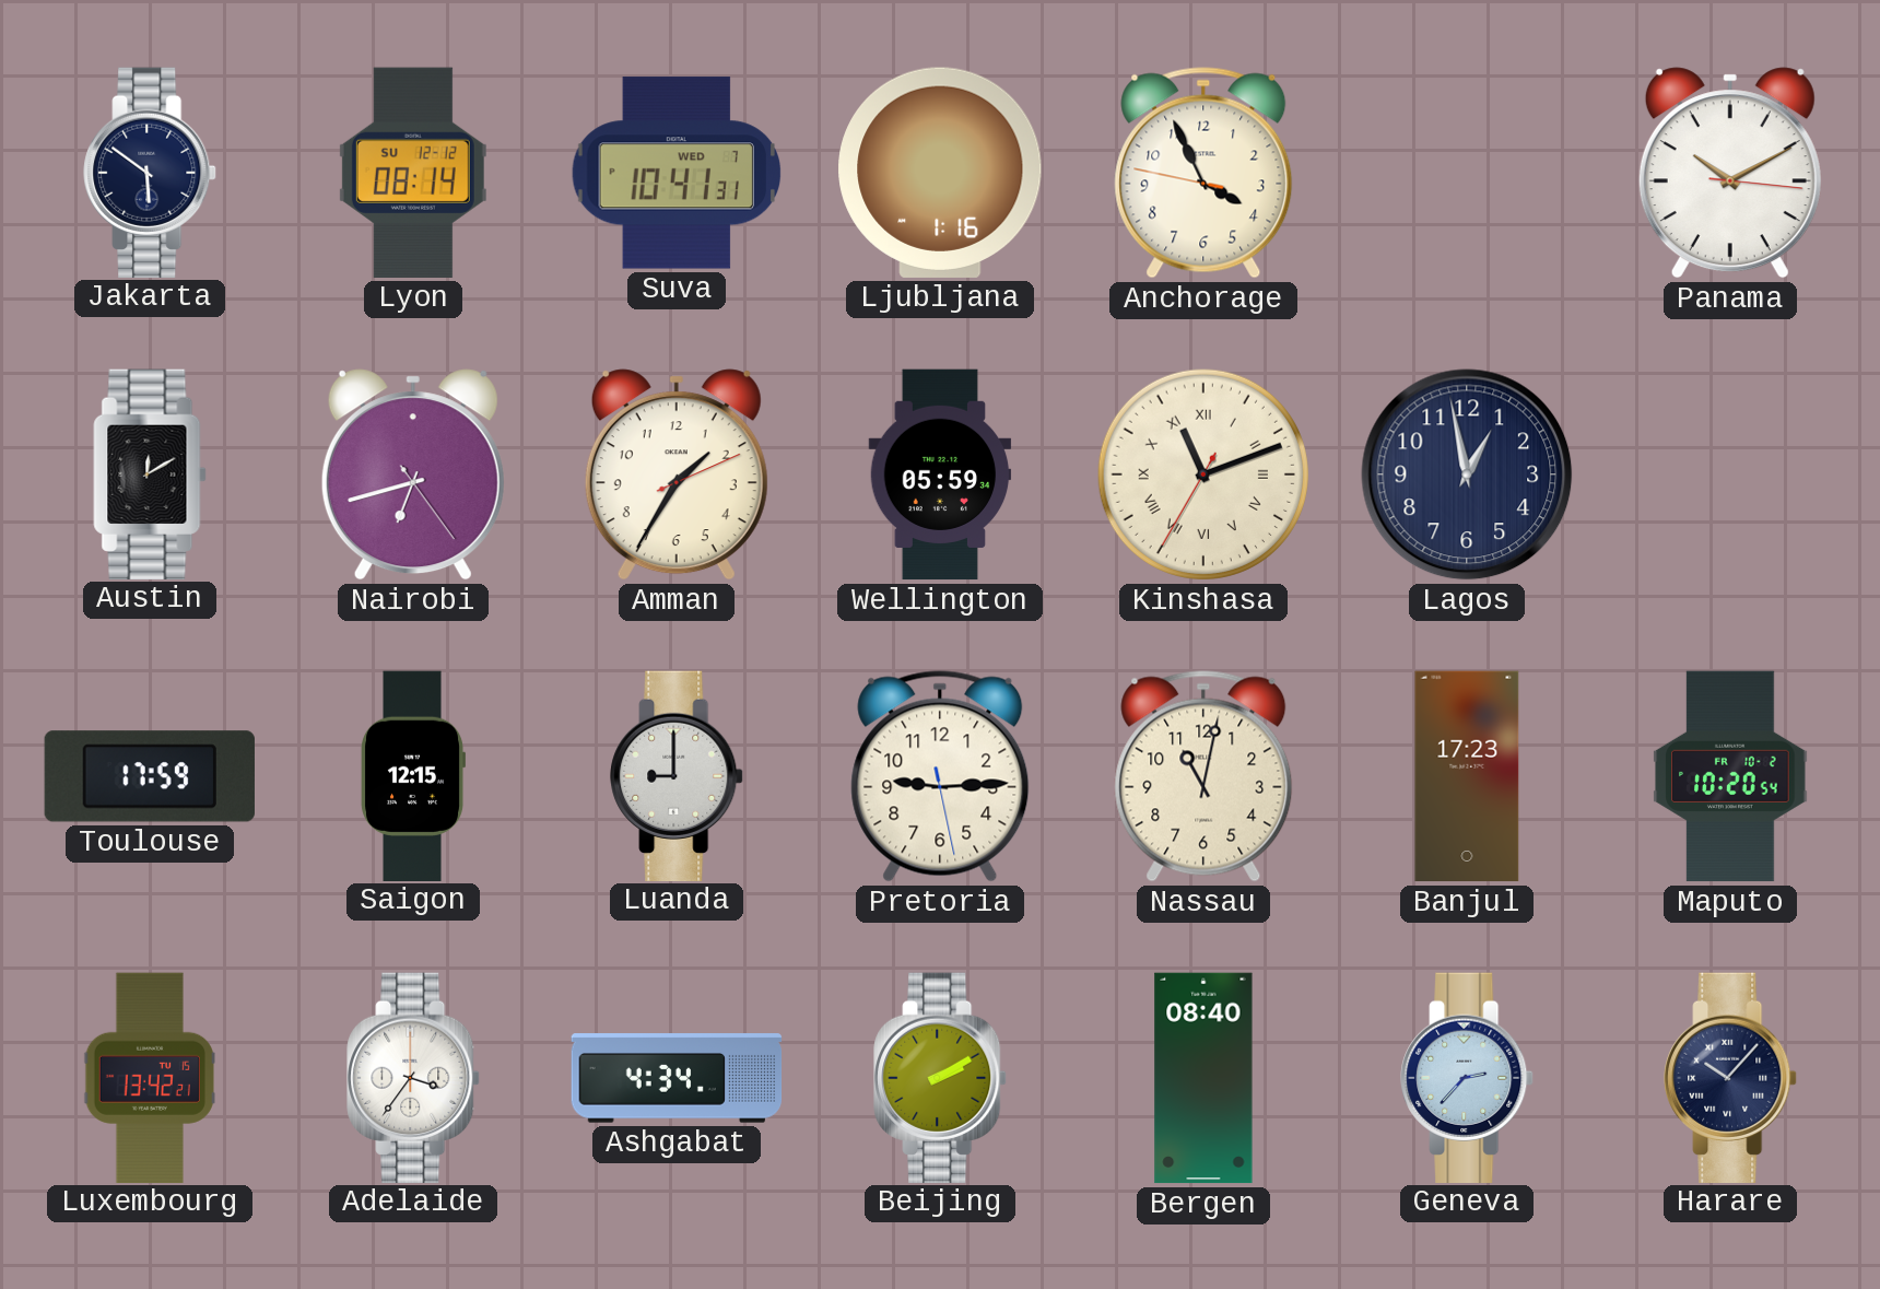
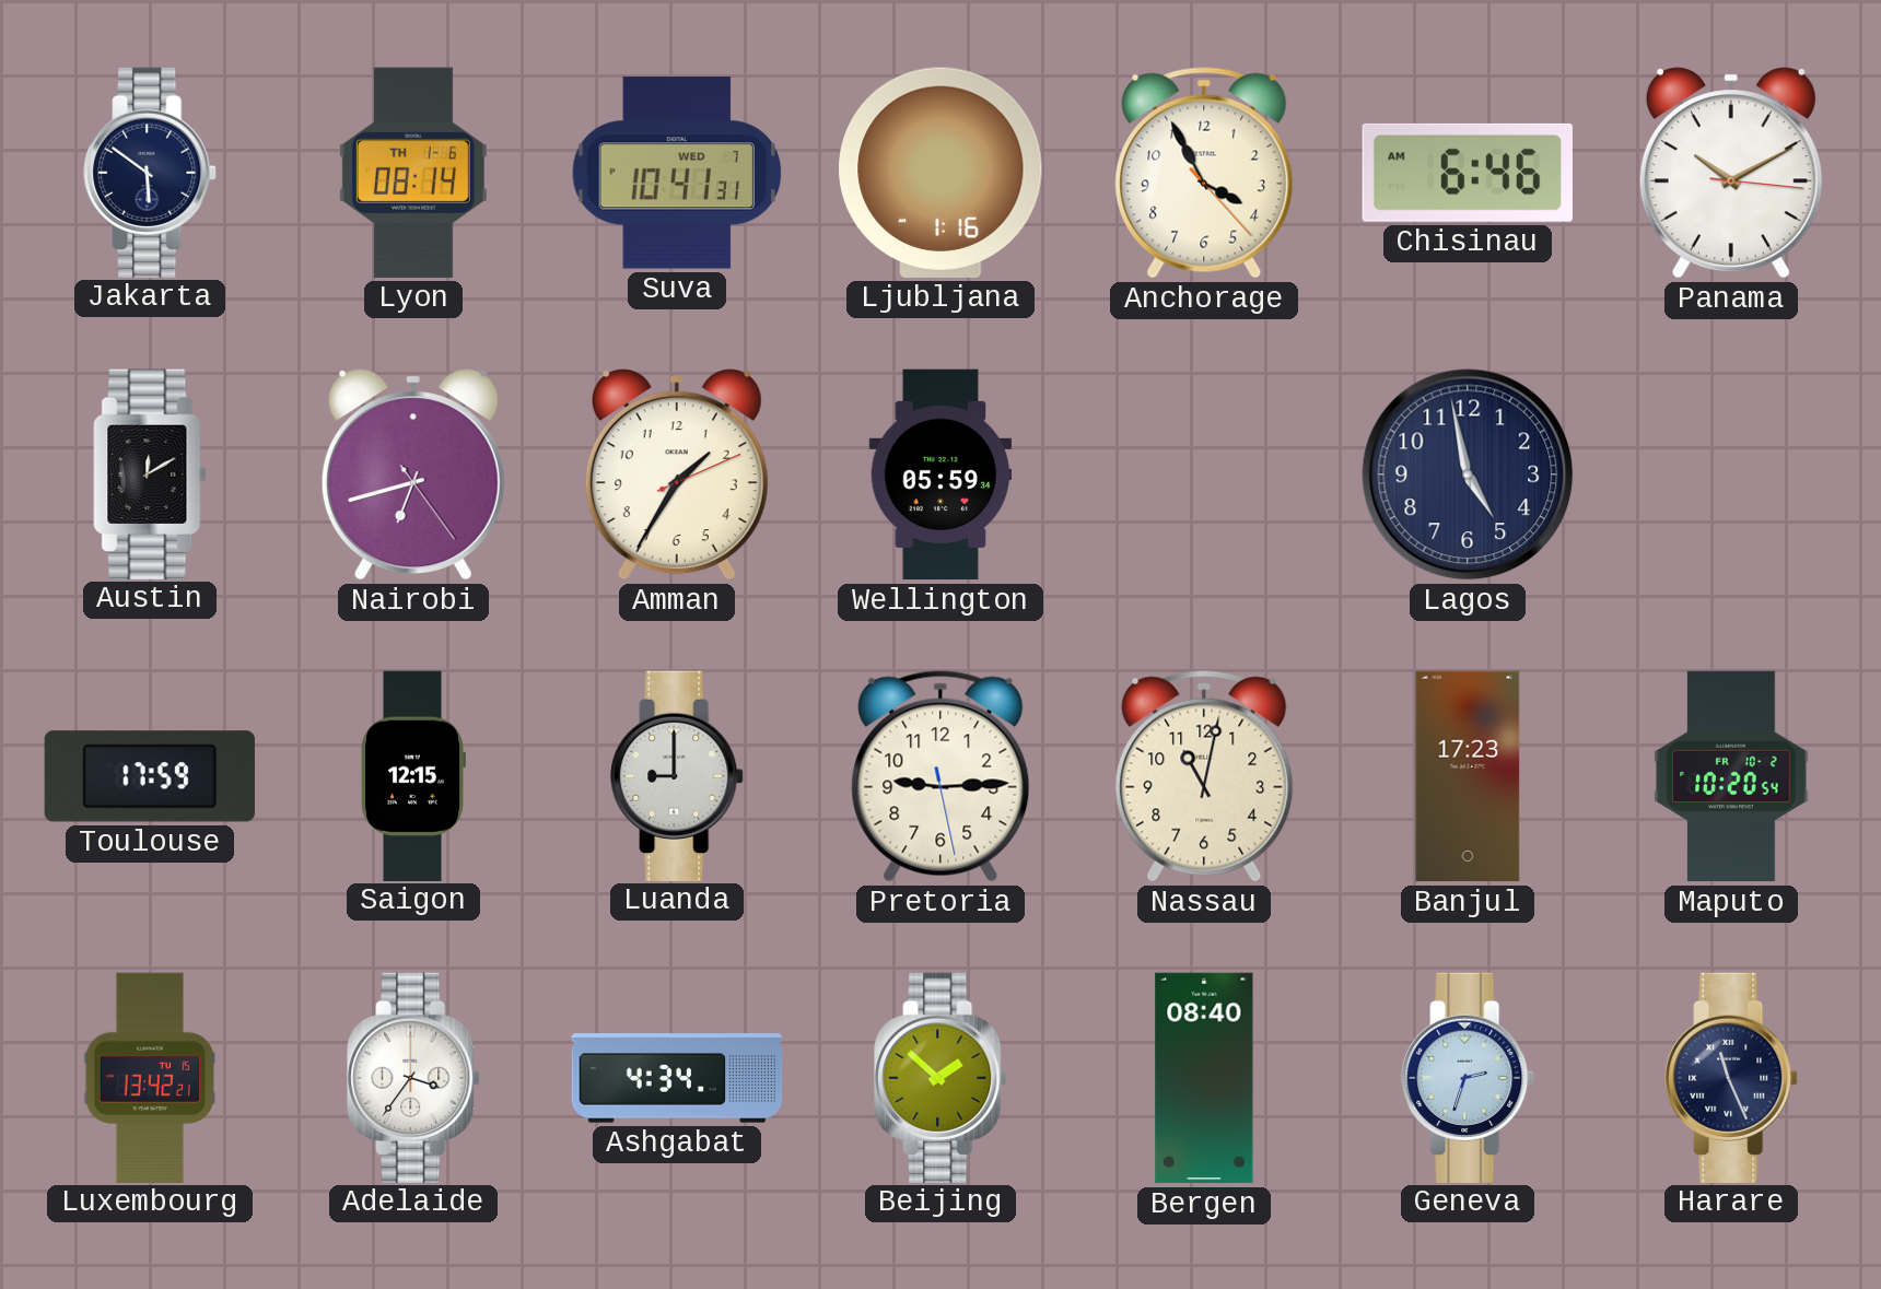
Lyon date: SU 12-12 -> TH 1-6
Anchorage: 3:55:47 -> 3:55:23
Chisinau: none -> 6:46
Kinshasa: 11:11 -> none
Lagos: 12:58 -> 4:58
Beijing: 2:10 -> 1:52
Geneva: 2:37 -> 2:33
Harare: 10:07 -> 11:26
